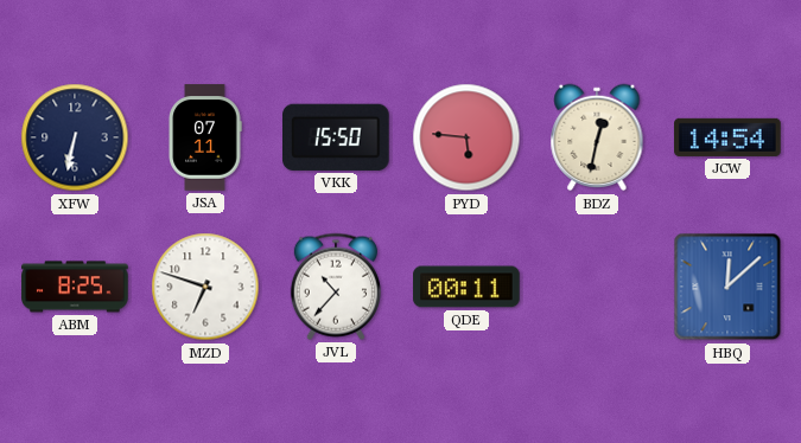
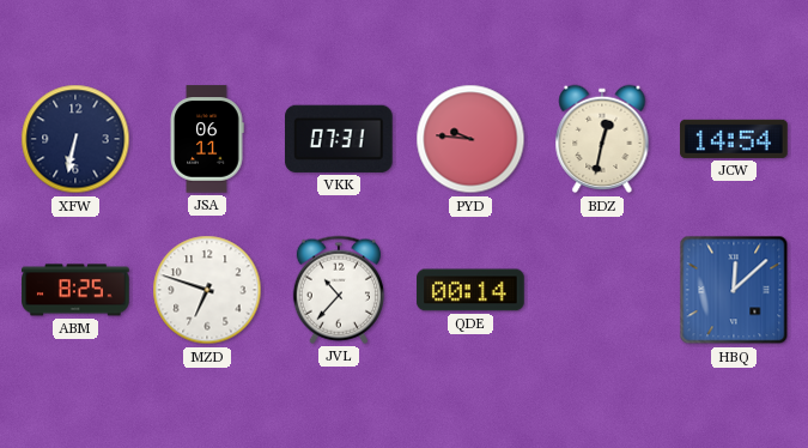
JSA: 07:11 -> 06:11
VKK: 15:50 -> 07:31
PYD: 5:46 -> 9:46
QDE: 00:11 -> 00:14
